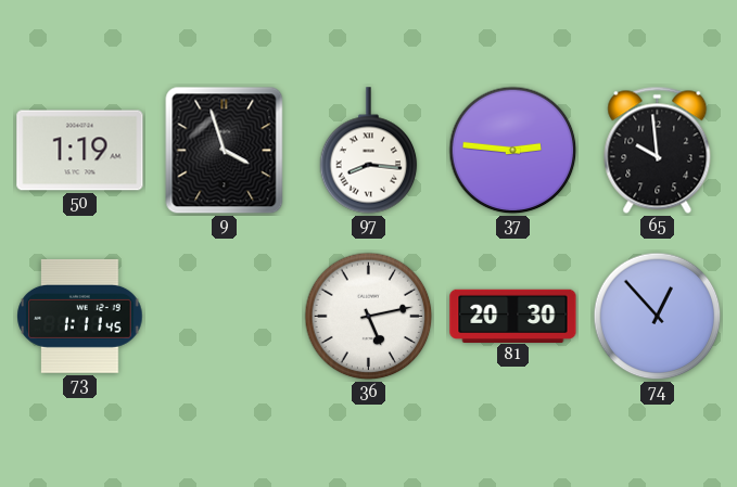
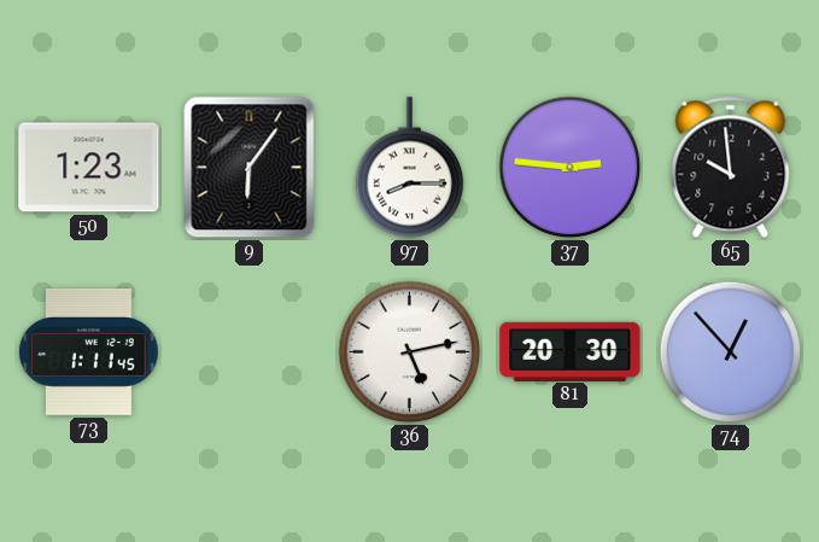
50: 1:19 -> 1:23
9: 3:57 -> 6:06
97: 8:16 -> 8:15
